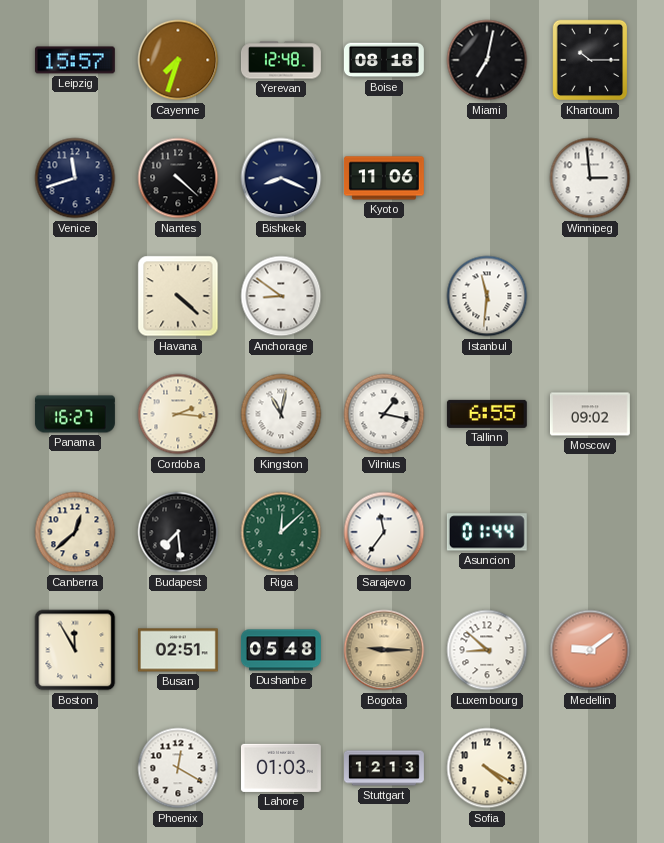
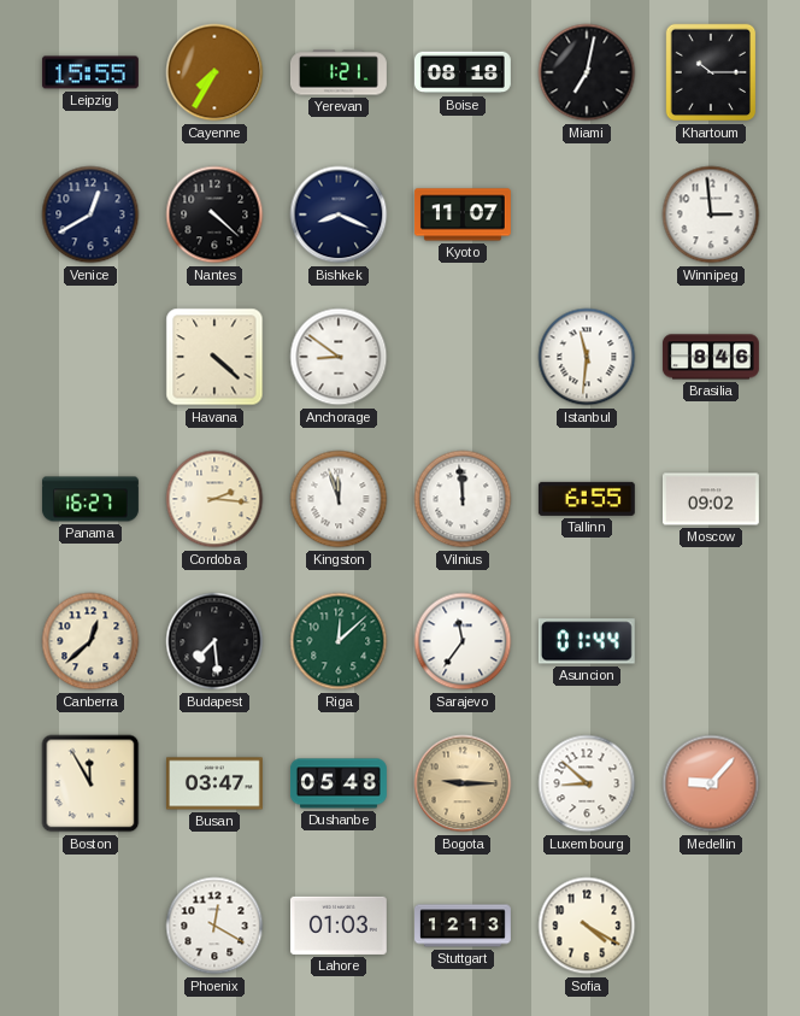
Leipzig: 15:57 -> 15:55
Cayenne: 7:33 -> 7:35
Yerevan: 12:48 -> 1:21
Venice: 11:42 -> 12:40
Kyoto: 11:06 -> 11:07
Brasilia: none -> 8:46
Kingston: 11:02 -> 11:57
Vilnius: 1:17 -> 11:59
Busan: 02:51 -> 03:47
Medellin: 9:09 -> 9:07
